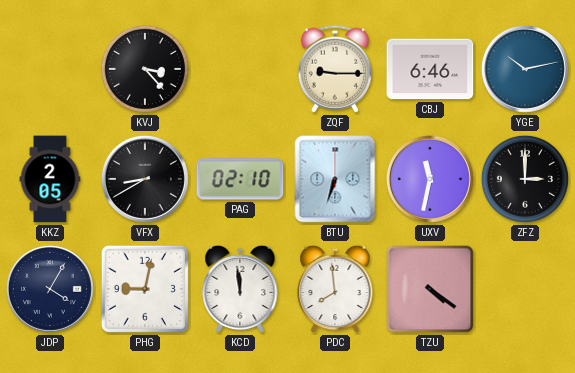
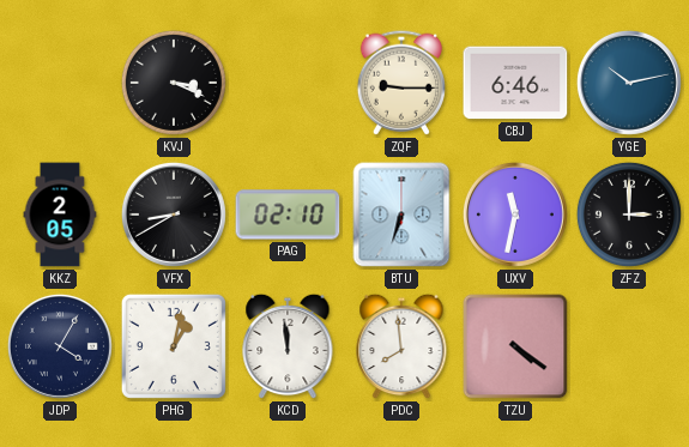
KVJ: 3:23 -> 3:19
PHG: 9:02 -> 1:02
